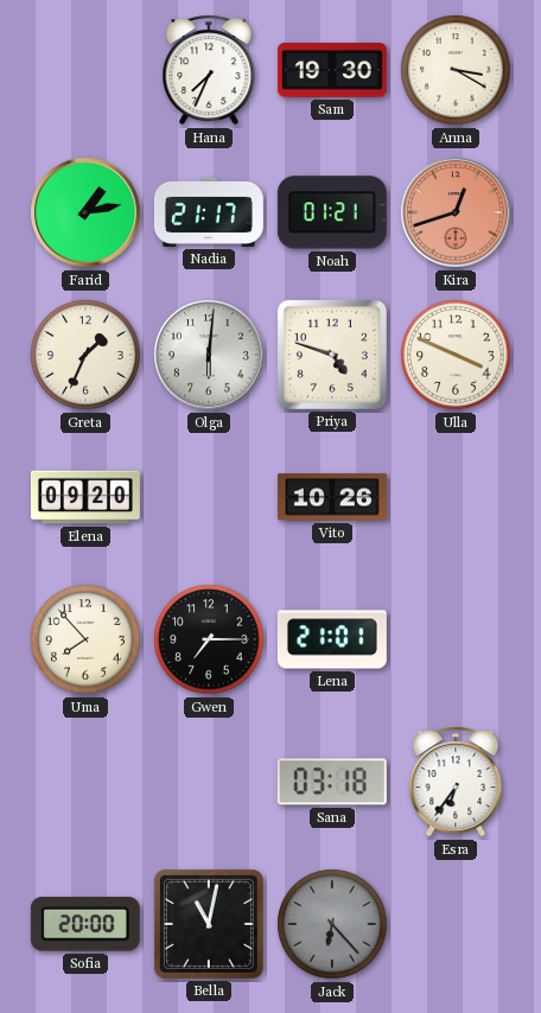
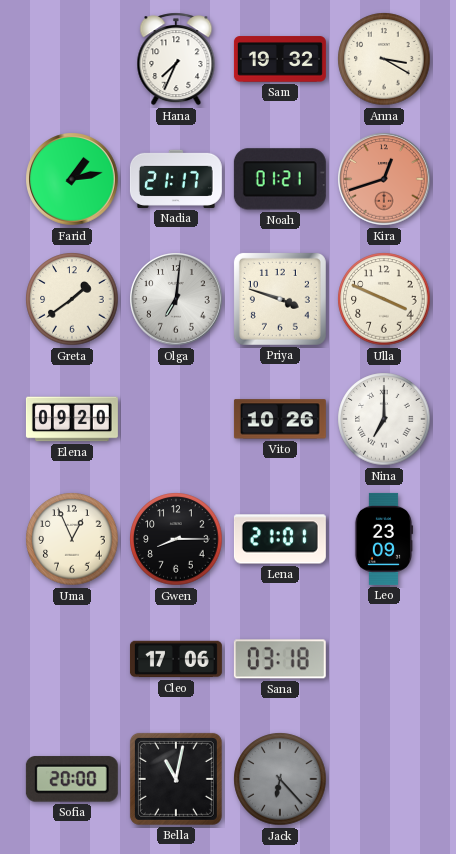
Sam: 19:30 -> 19:32
Greta: 1:34 -> 1:39
Olga: 6:01 -> 7:01
Priya: 4:48 -> 3:48
Nina: none -> 7:00
Uma: 7:53 -> 12:56
Gwen: 7:15 -> 8:15
Leo: none -> 23:09
Cleo: none -> 17:06
Esra: 6:36 -> none
